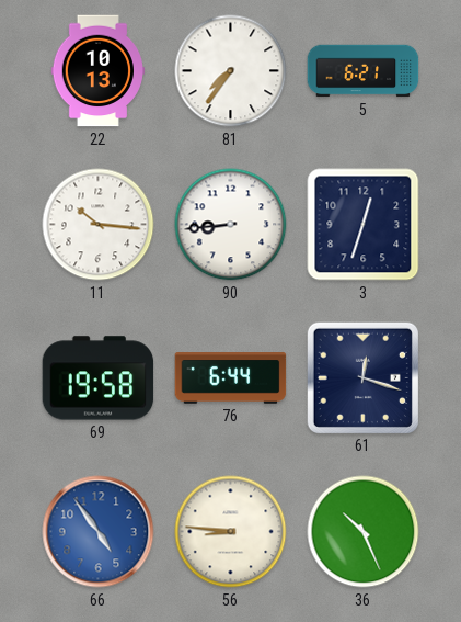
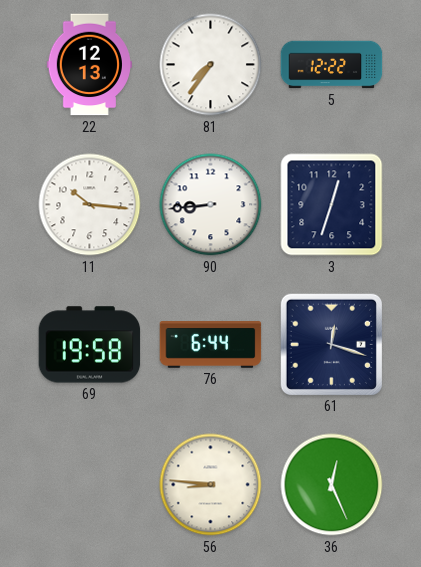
22: 10:13 -> 12:13
5: 6:21 -> 12:22
66: 4:54 -> none
36: 10:26 -> 12:26
